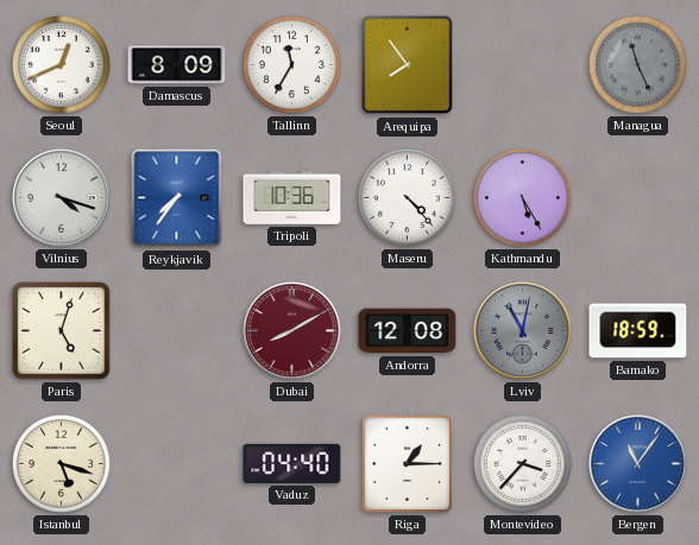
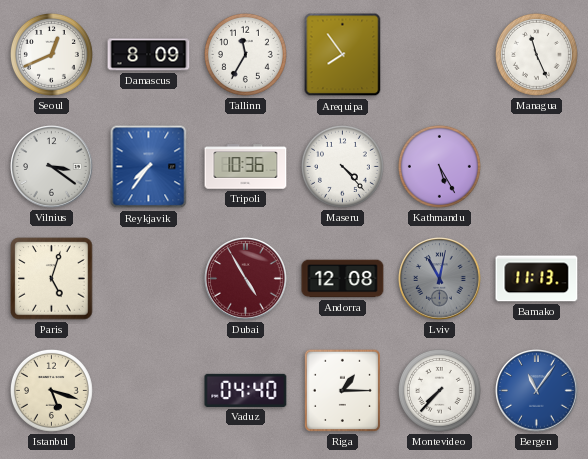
Managua dial: grey -> white
Vilnius: 4:18 -> 3:21
Dubai: 8:10 -> 4:55
Bamako: 18:59 -> 11:13
Montevideo: 3:37 -> 7:37
